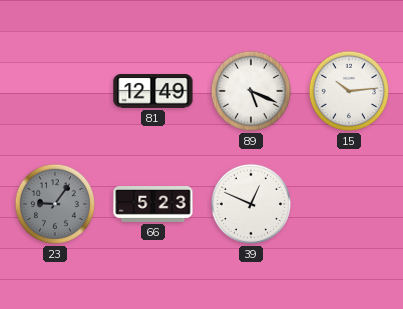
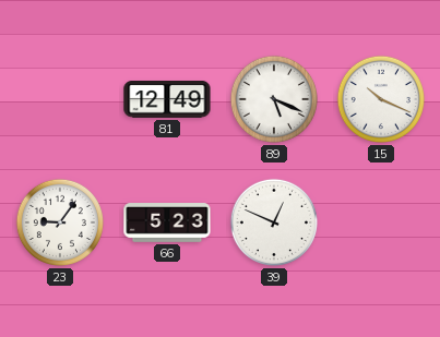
15: 10:14 -> 10:19
23 dial: grey -> white
